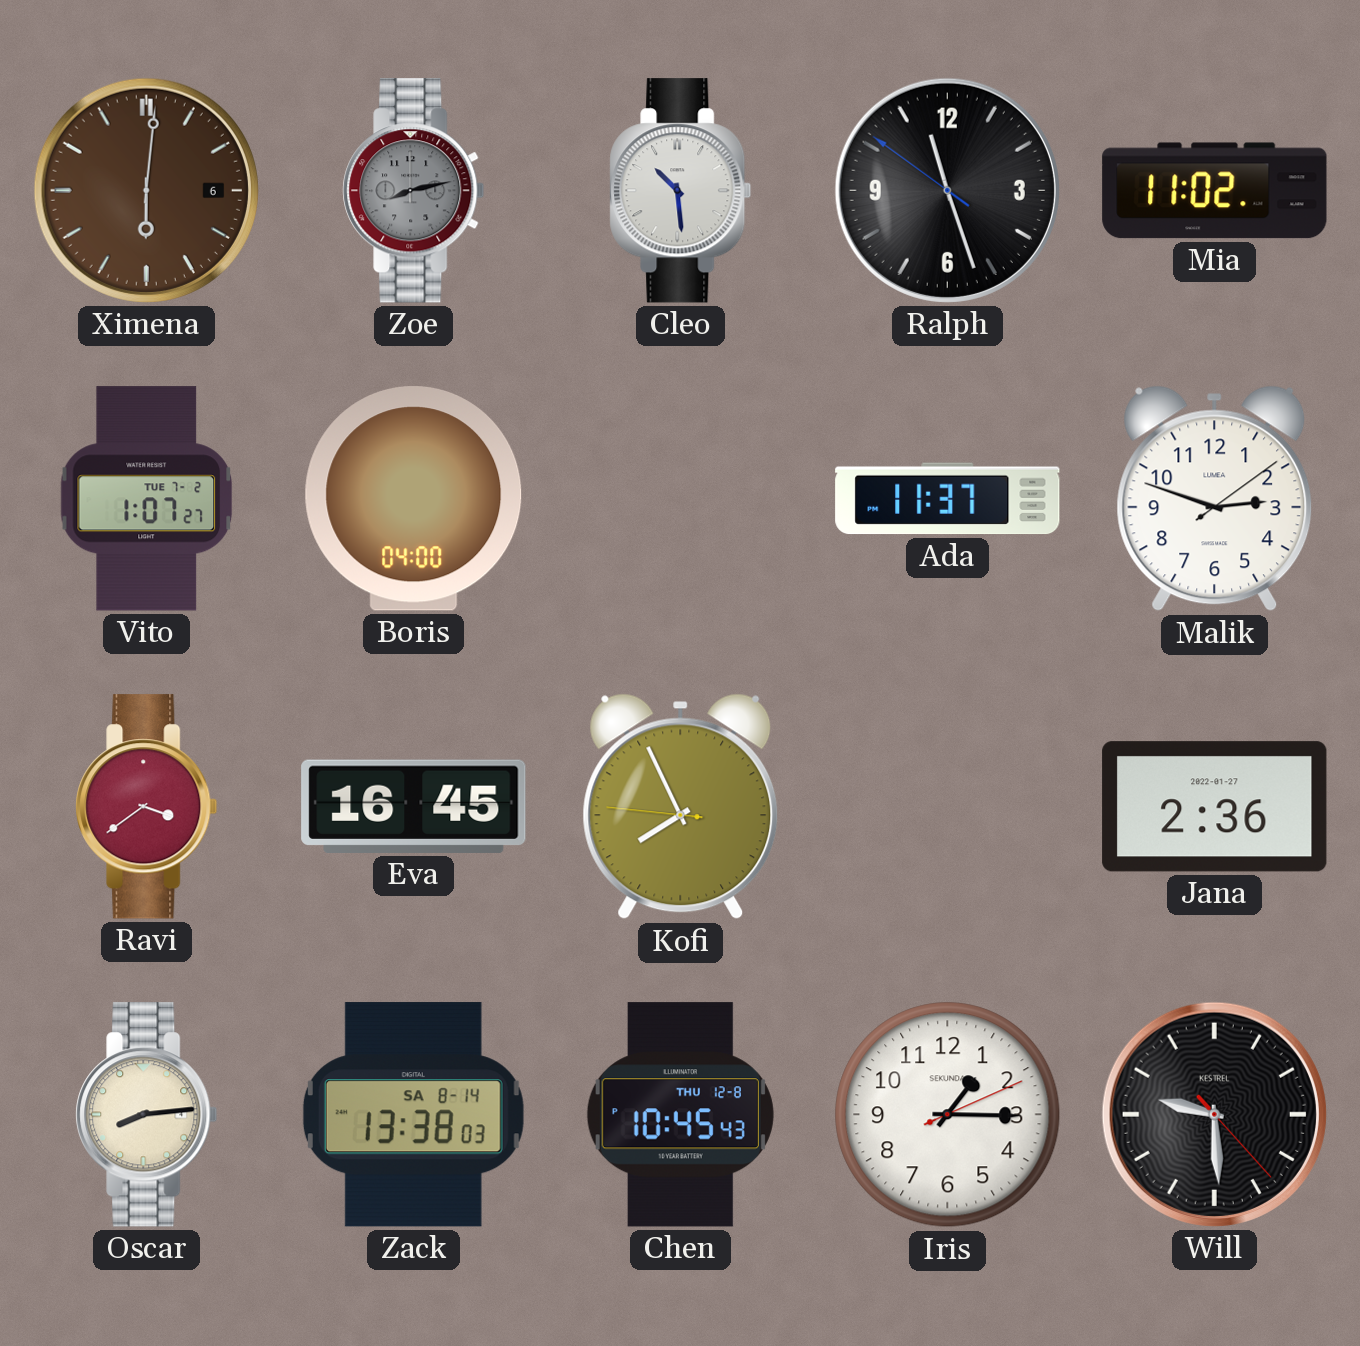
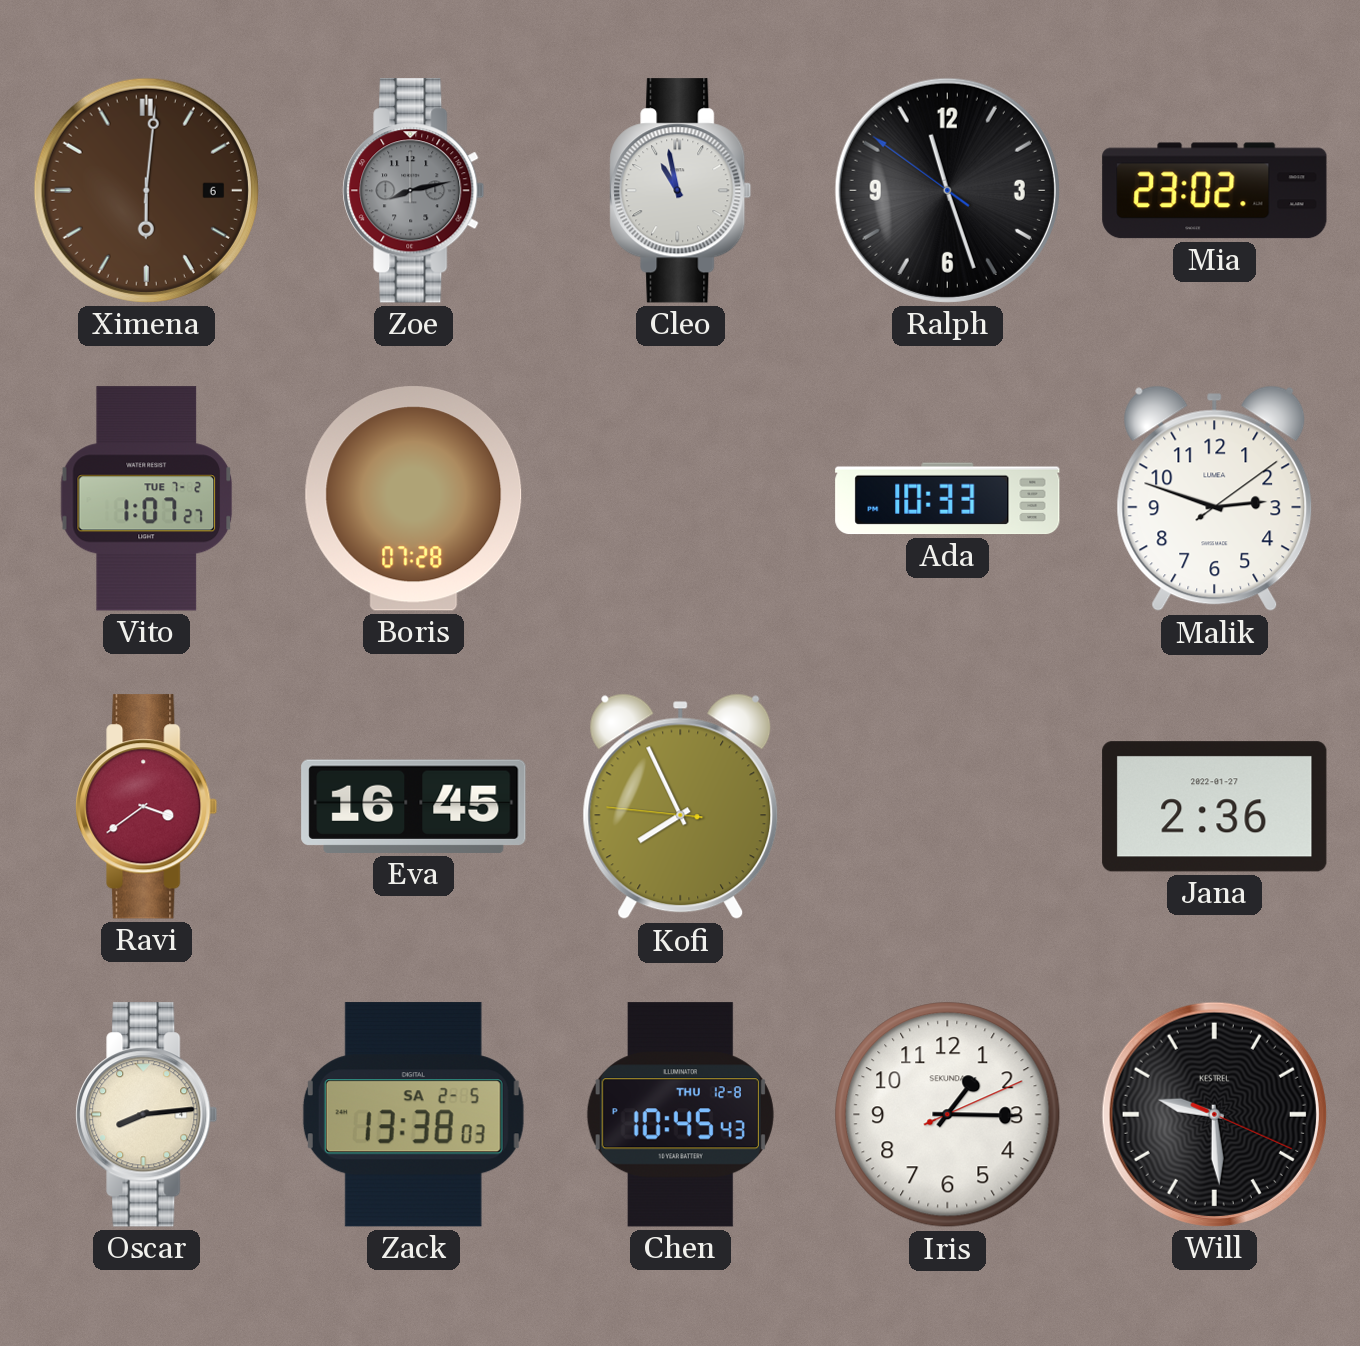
Cleo: 10:29 -> 10:58
Mia: 11:02 -> 23:02
Boris: 04:00 -> 07:28
Ada: 11:37 -> 10:33
Zack date: SA 8-14 -> SA 2-5
Will: 9:29:23 -> 9:29:19
